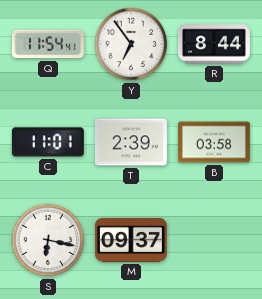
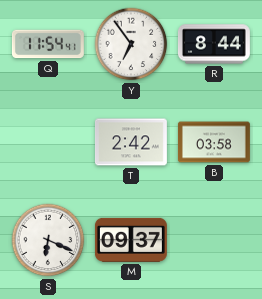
C: 11:01 -> none
T: 2:39 -> 2:42
S: 6:17 -> 6:19
